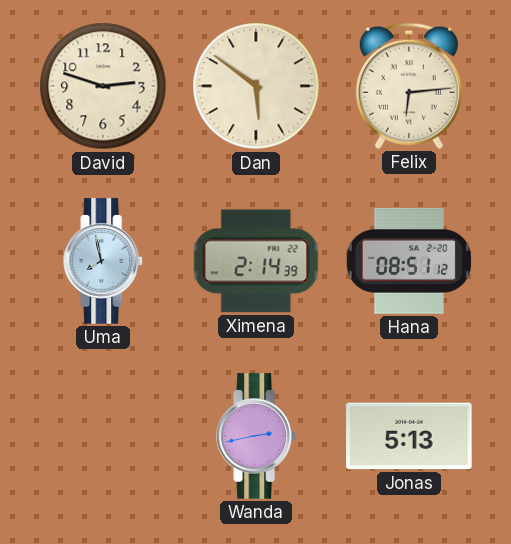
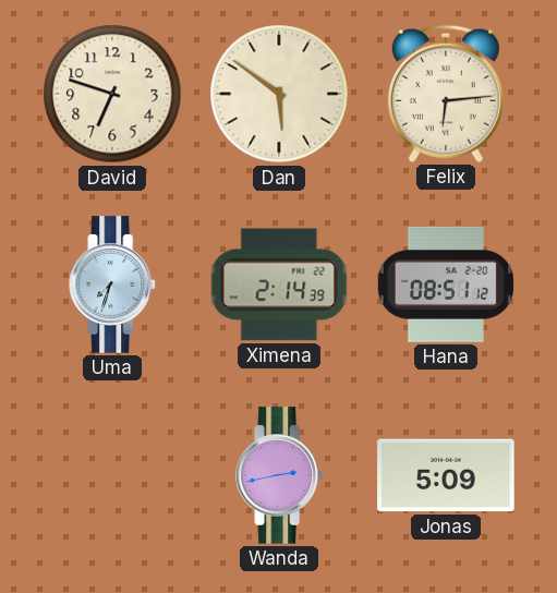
David: 2:48 -> 6:48
Uma: 7:58 -> 7:33
Jonas: 5:13 -> 5:09
